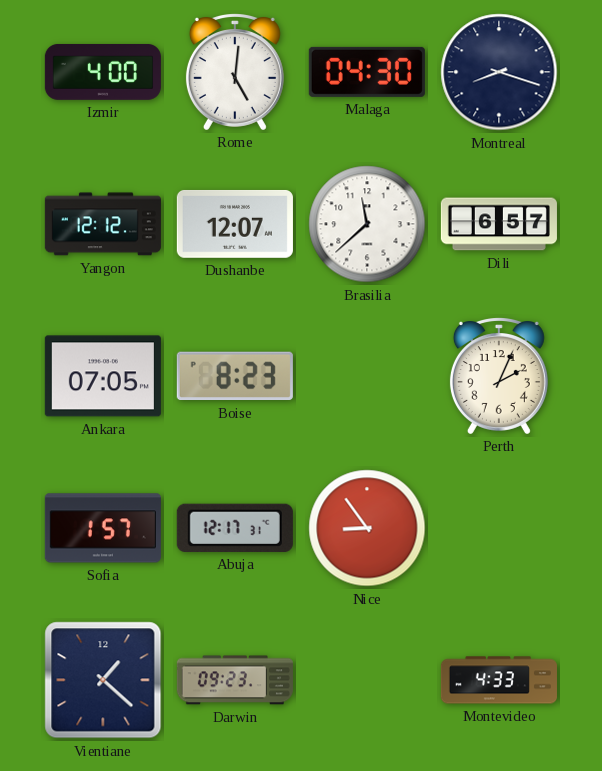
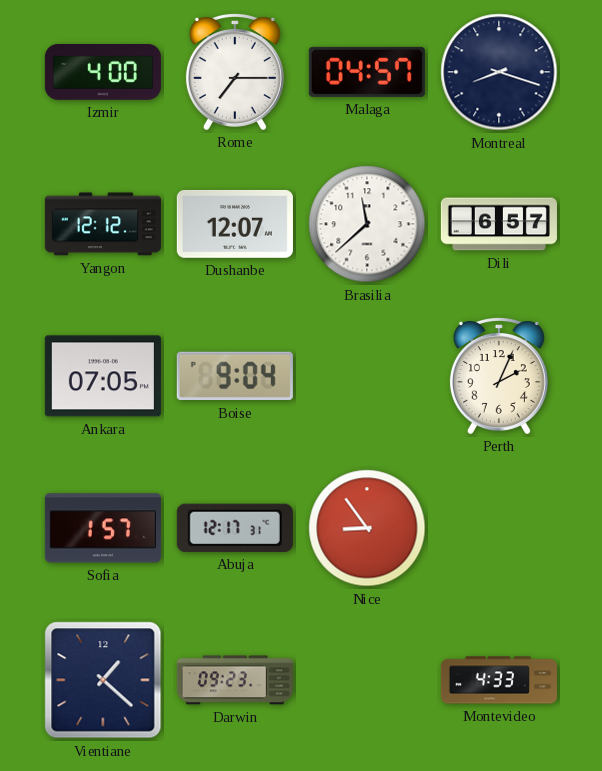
Rome: 5:01 -> 7:15
Malaga: 04:30 -> 04:57
Boise: 8:23 -> 9:04
